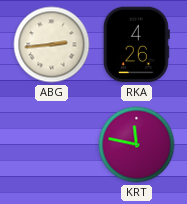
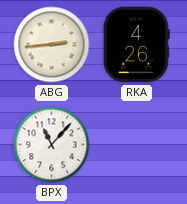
BPX: none -> 11:07
KRT: 11:47 -> none
